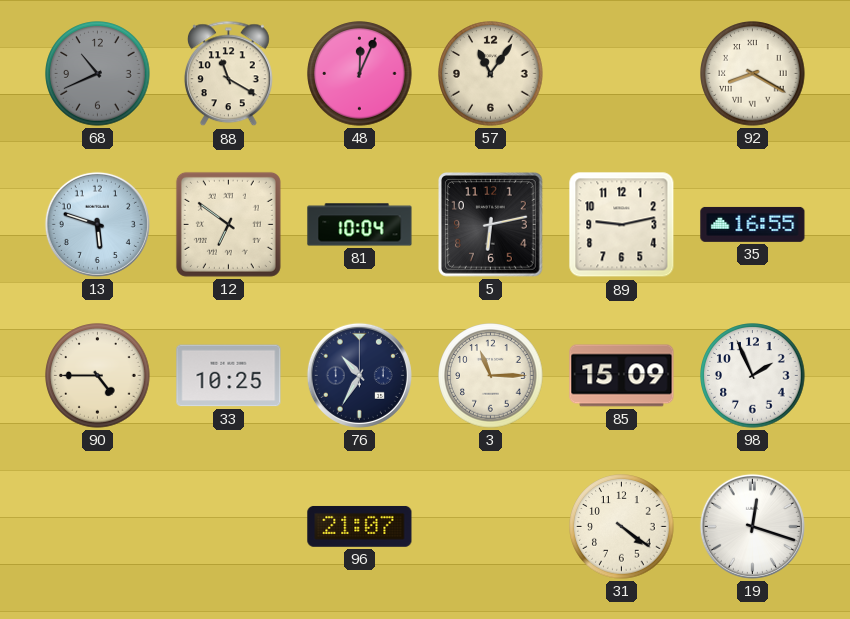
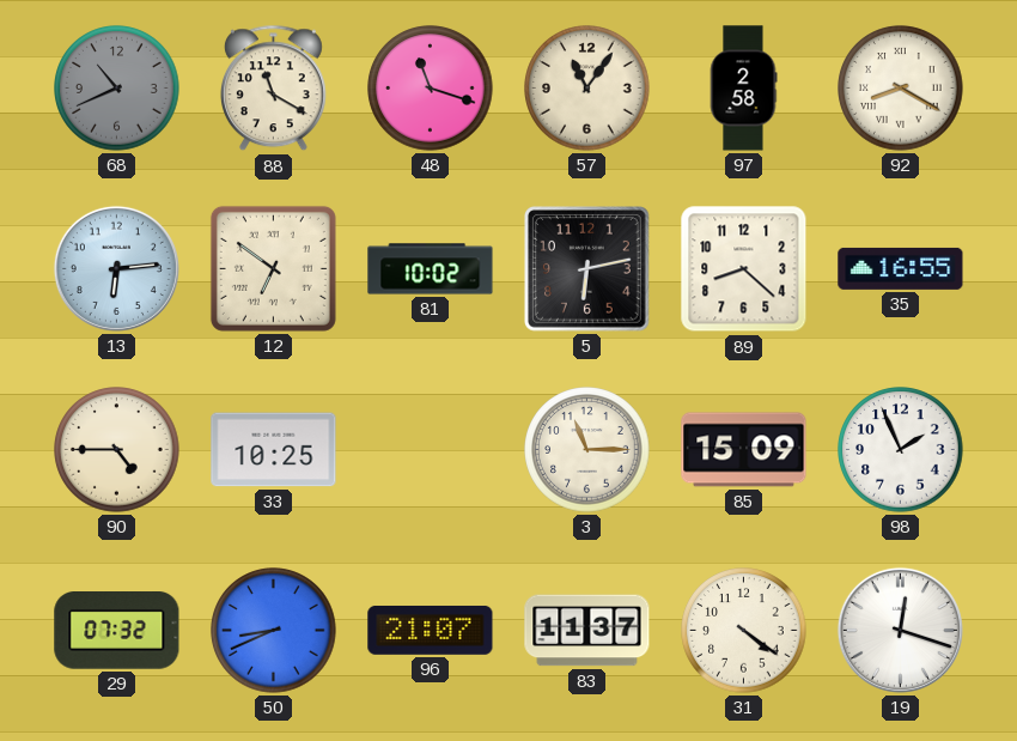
48: 12:04 -> 11:18
97: none -> 2:58
13: 5:48 -> 6:14
81: 10:04 -> 10:02
89: 9:13 -> 8:22
76: 10:35 -> none
29: none -> 07:32
50: none -> 8:41
83: none -> 11:37
